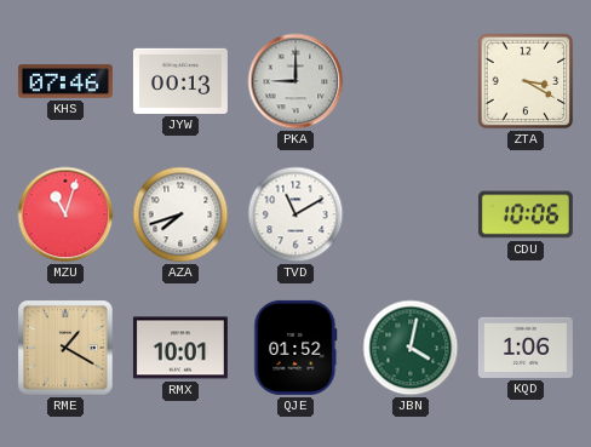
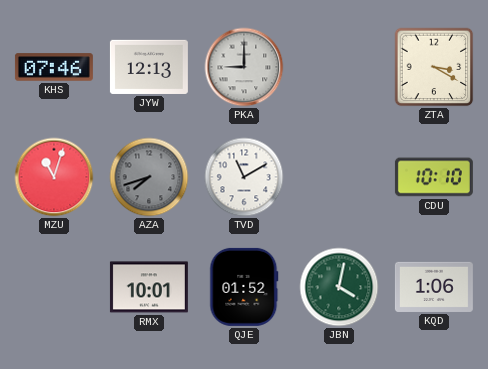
JYW: 00:13 -> 12:13
AZA dial: white -> grey
CDU: 10:06 -> 10:10
RME: 1:20 -> none
